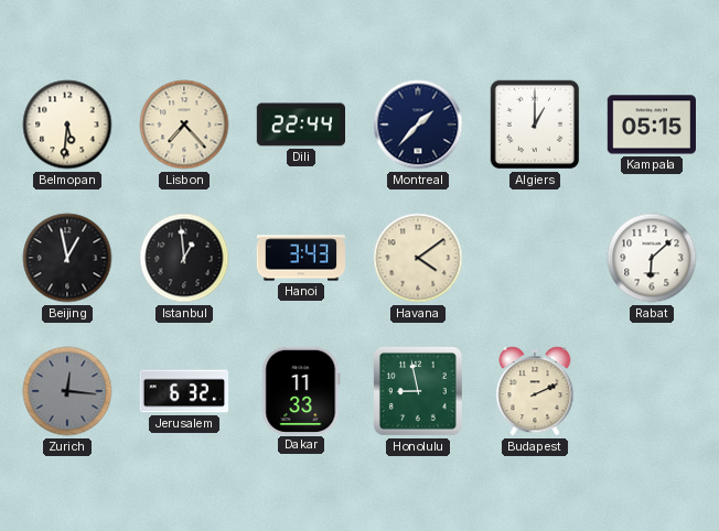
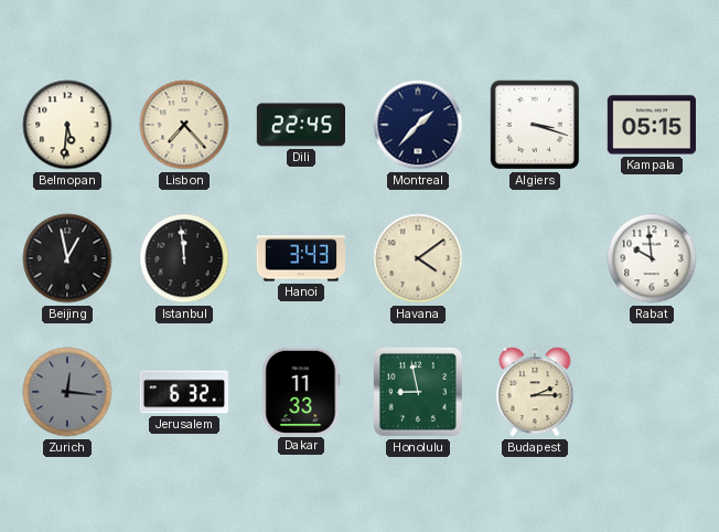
Dili: 22:44 -> 22:45
Algiers: 1:00 -> 3:18
Istanbul: 12:59 -> 11:59
Rabat: 6:08 -> 9:59
Budapest: 2:11 -> 2:15
